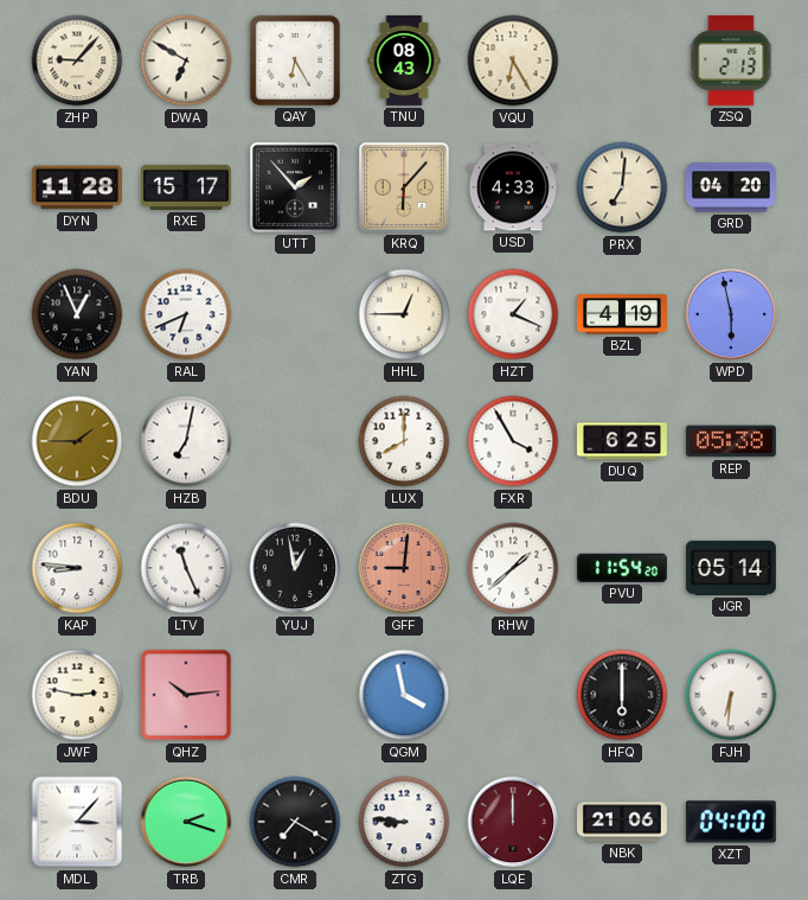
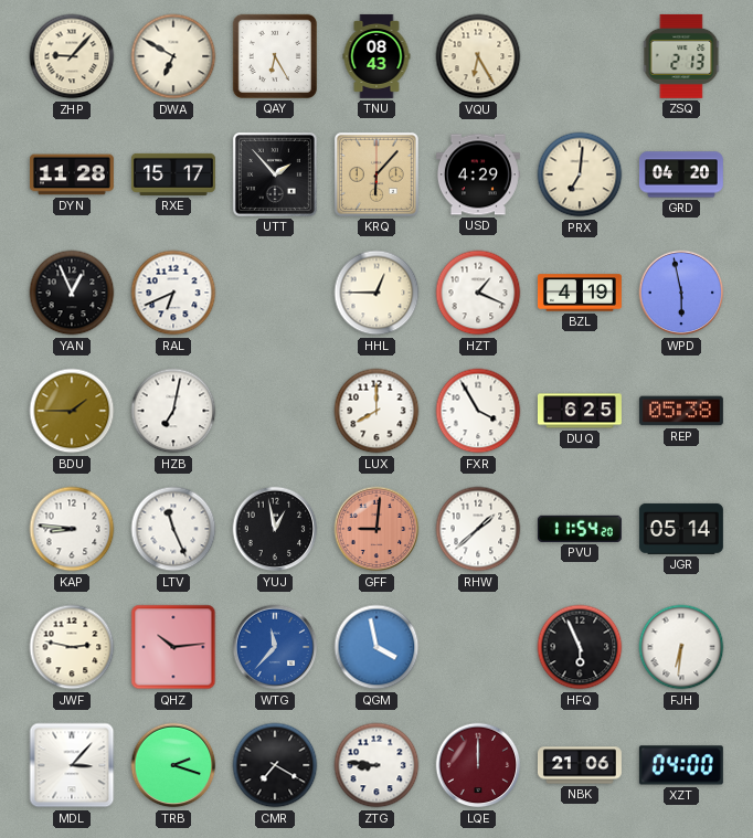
USD: 4:33 -> 4:29
WTG: none -> 11:37
HFQ: 6:00 -> 5:56
